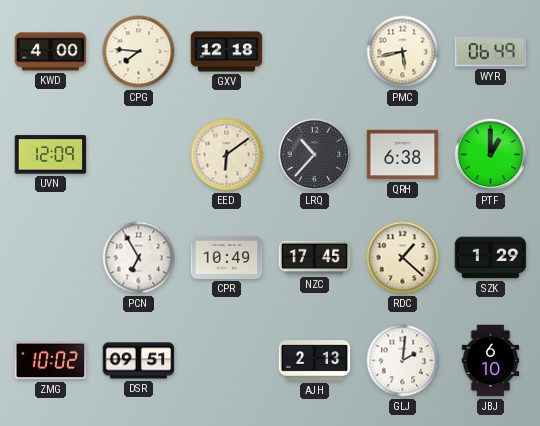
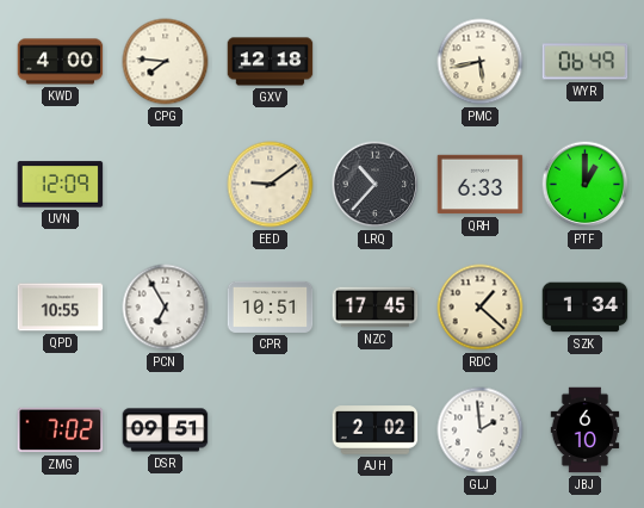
EED: 6:09 -> 9:09
QRH: 6:38 -> 6:33
QPD: none -> 10:55
CPR: 10:49 -> 10:51
SZK: 1:29 -> 1:34
ZMG: 10:02 -> 7:02
AJH: 2:13 -> 2:02
GLJ: 2:01 -> 1:59
